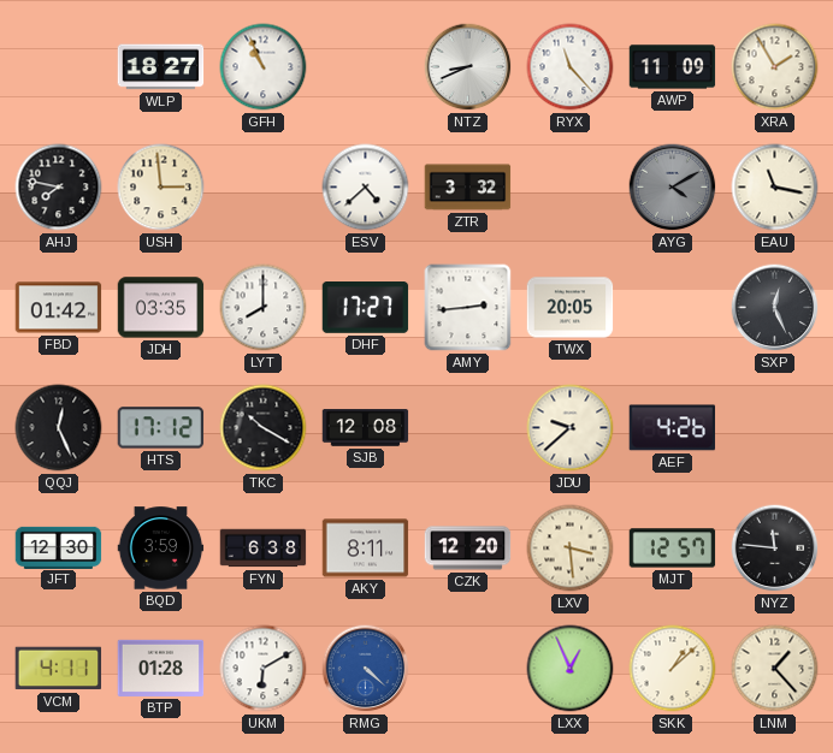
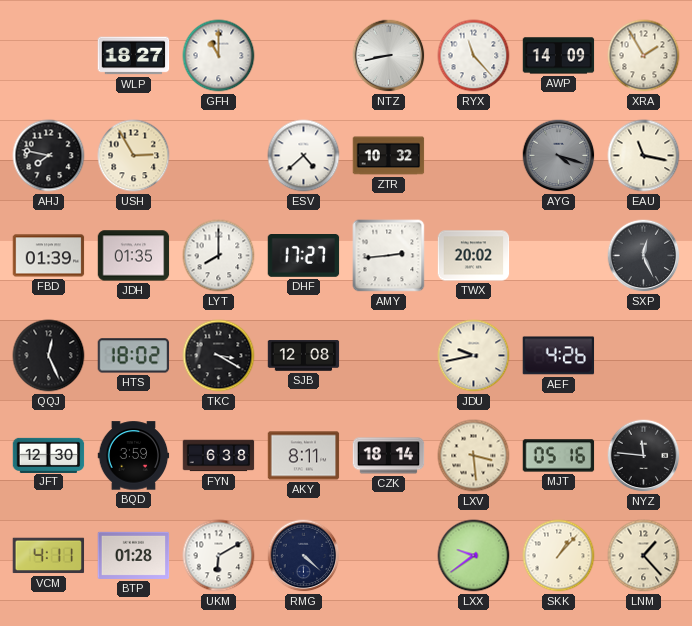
GFH: 10:56 -> 11:00
NTZ: 8:41 -> 8:43
AWP: 11:09 -> 14:09
USH: 2:59 -> 2:55
ZTR: 3:32 -> 10:32
AYG: 4:10 -> 4:18
FBD: 01:42 -> 01:39
JDH: 03:35 -> 01:35
TWX: 20:05 -> 20:02
HTS: 17:12 -> 18:02
TKC: 10:20 -> 3:20
JDU: 9:38 -> 9:43
CZK: 12:20 -> 18:14
MJT: 12:57 -> 05:16
RMG dial: blue -> navy
LXX: 12:56 -> 9:39
SKK: 1:08 -> 1:07
